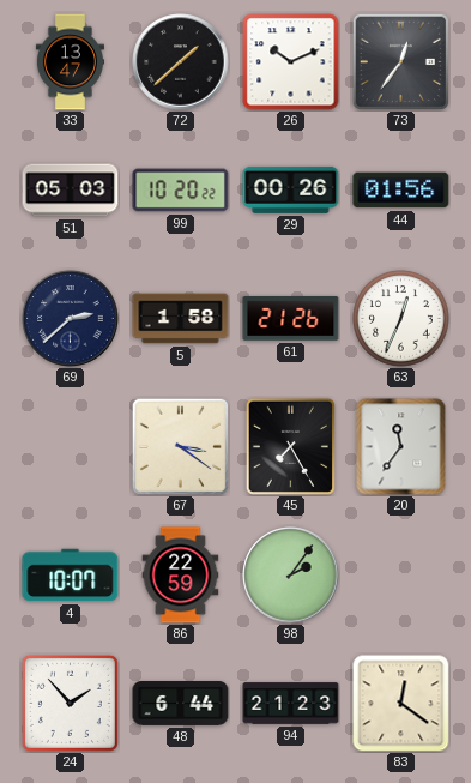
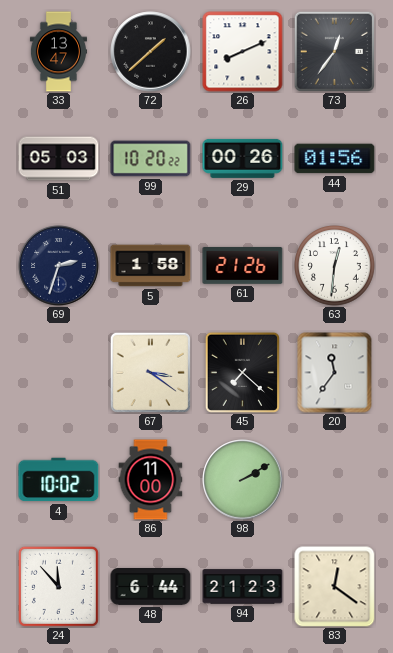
26: 10:11 -> 8:11
69: 2:38 -> 2:33
63: 12:34 -> 12:31
45: 7:25 -> 7:22
4: 10:07 -> 10:02
86: 22:59 -> 11:00
98: 2:06 -> 2:10
24: 1:53 -> 11:53
